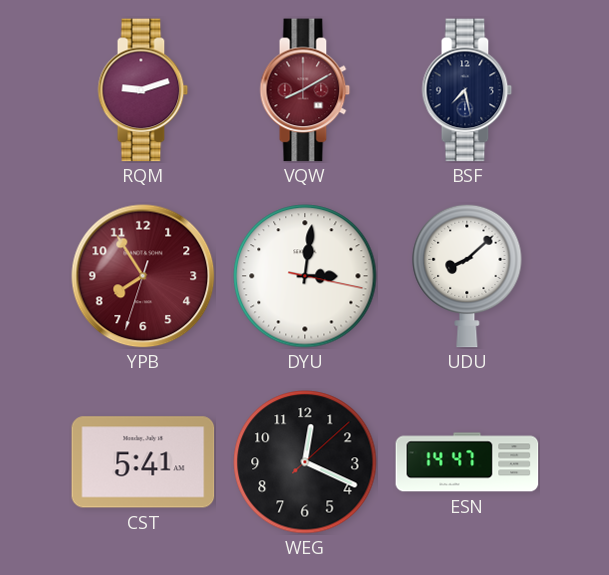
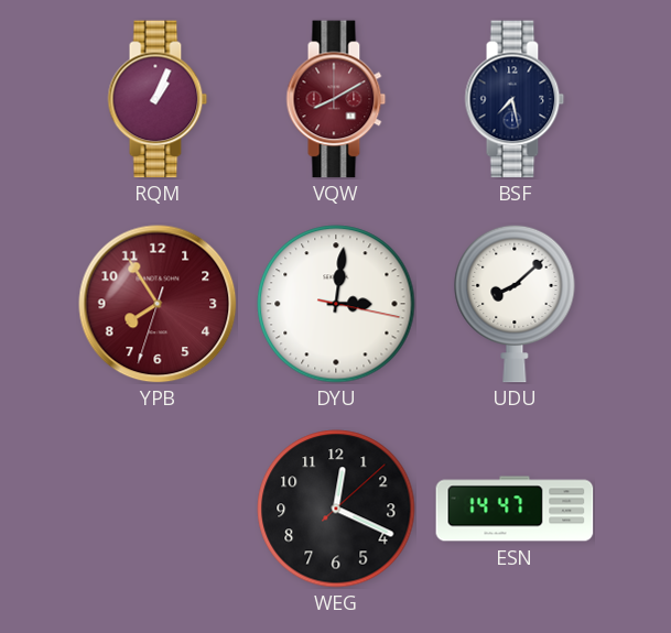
RQM: 9:12 -> 1:04
CST: 5:41 -> none
